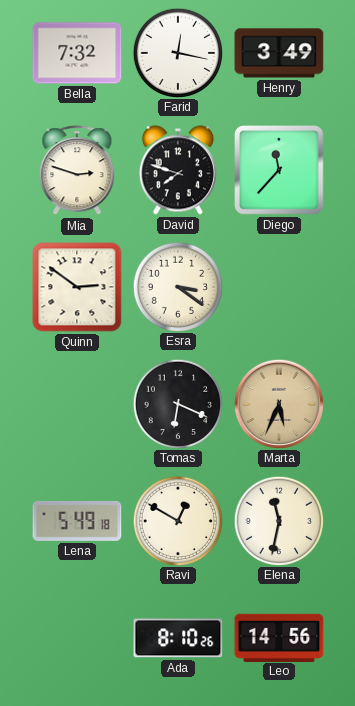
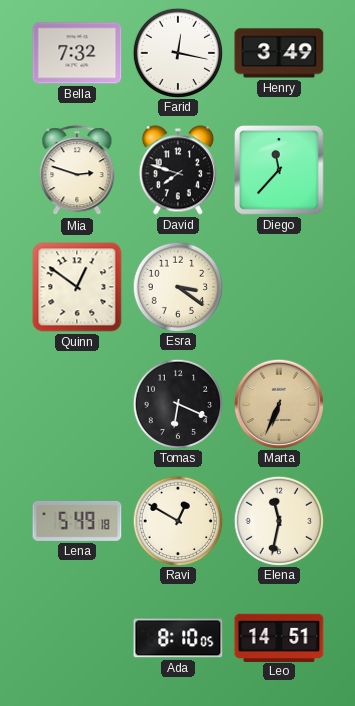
Quinn: 2:51 -> 12:51
Marta: 5:34 -> 6:34
Ada: 8:10:26 -> 8:10:05
Leo: 14:56 -> 14:51
